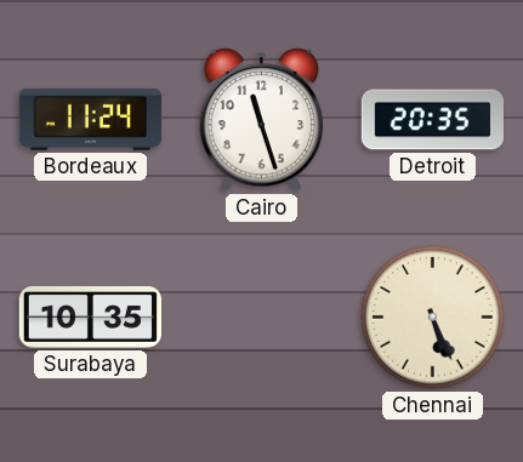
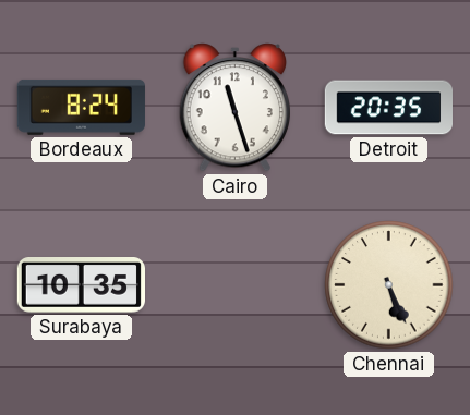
Bordeaux: 11:24 -> 8:24
